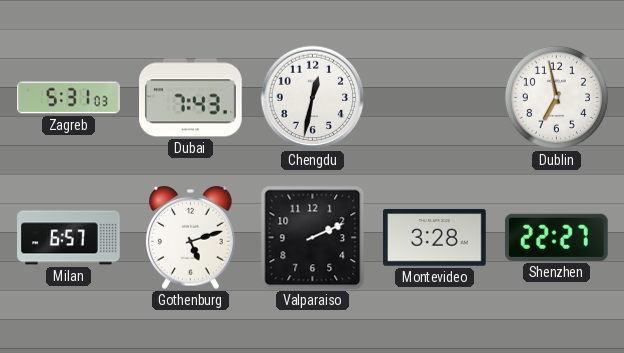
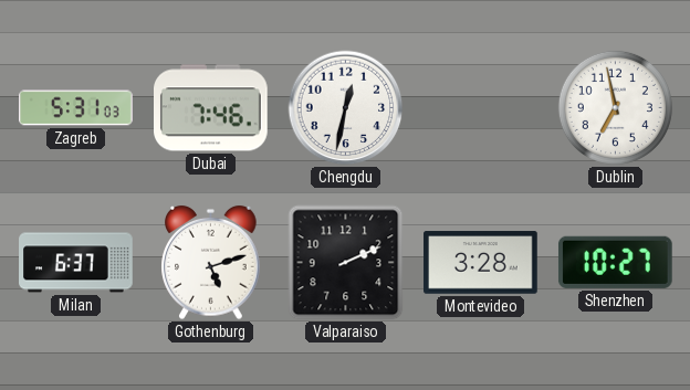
Dubai: 7:43 -> 7:46
Milan: 6:57 -> 6:37
Shenzhen: 22:27 -> 10:27
